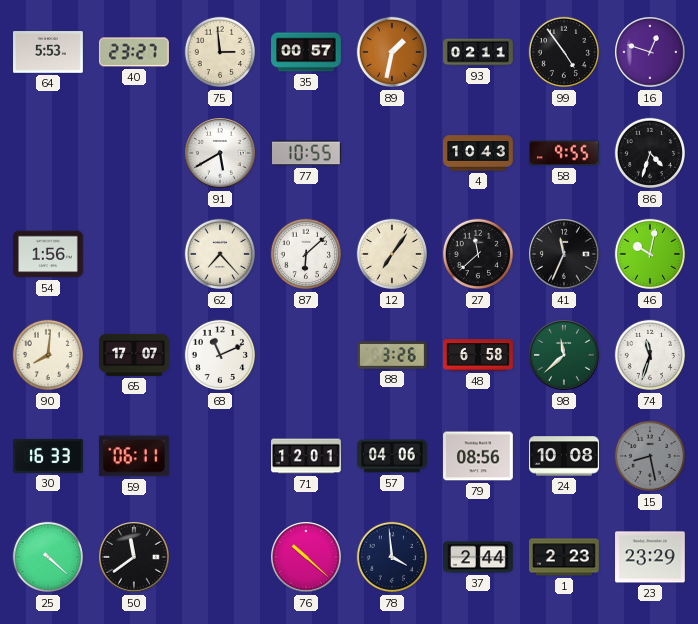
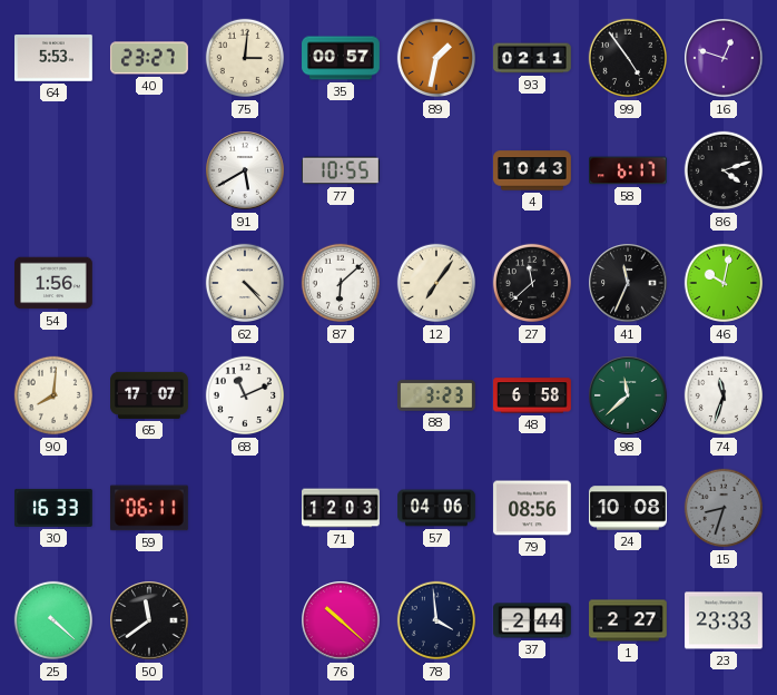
75: 2:59 -> 3:01
58: 9:55 -> 6:17
86: 4:33 -> 4:12
62: 7:23 -> 4:23
88: 3:26 -> 3:23
71: 12:01 -> 12:03
15: 8:28 -> 8:33
1: 2:23 -> 2:27
23: 23:29 -> 23:33
